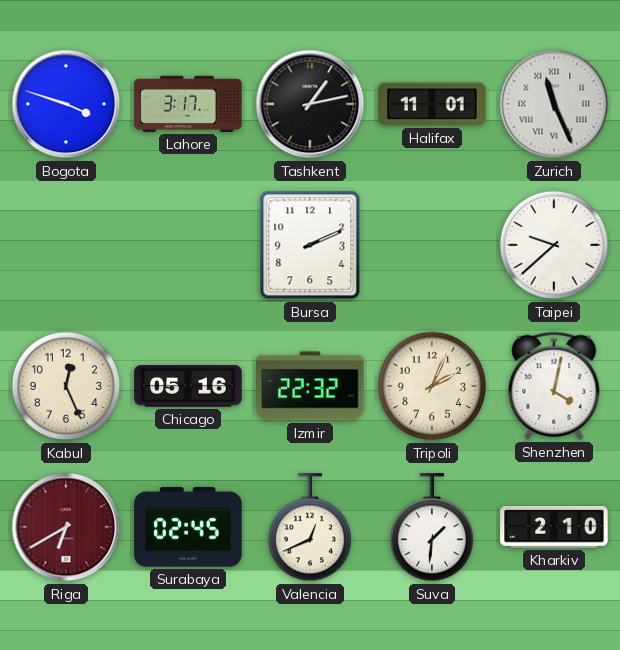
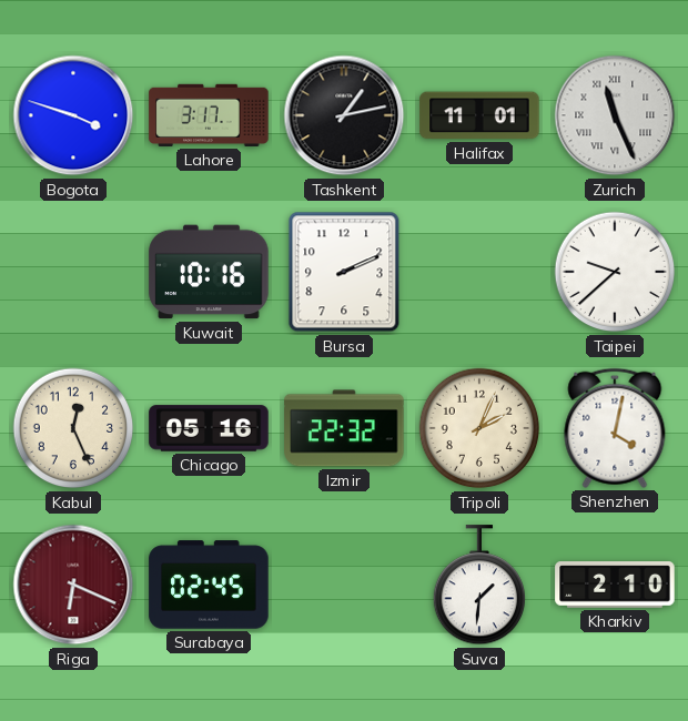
Kuwait: none -> 10:16
Riga: 6:40 -> 6:19
Valencia: 12:41 -> none
